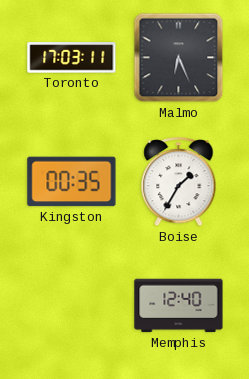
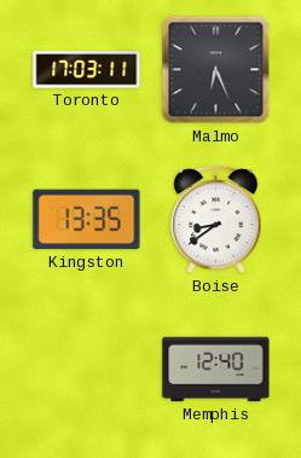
Kingston: 00:35 -> 13:35
Boise: 1:35 -> 8:39
